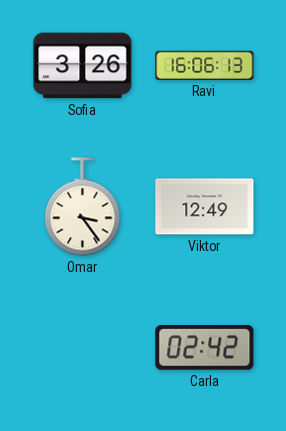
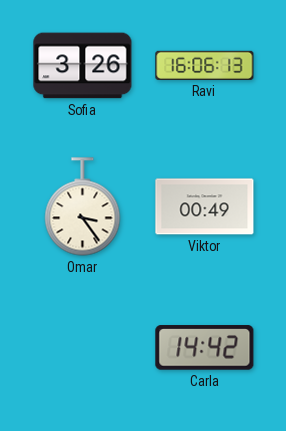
Viktor: 12:49 -> 00:49
Carla: 02:42 -> 14:42
